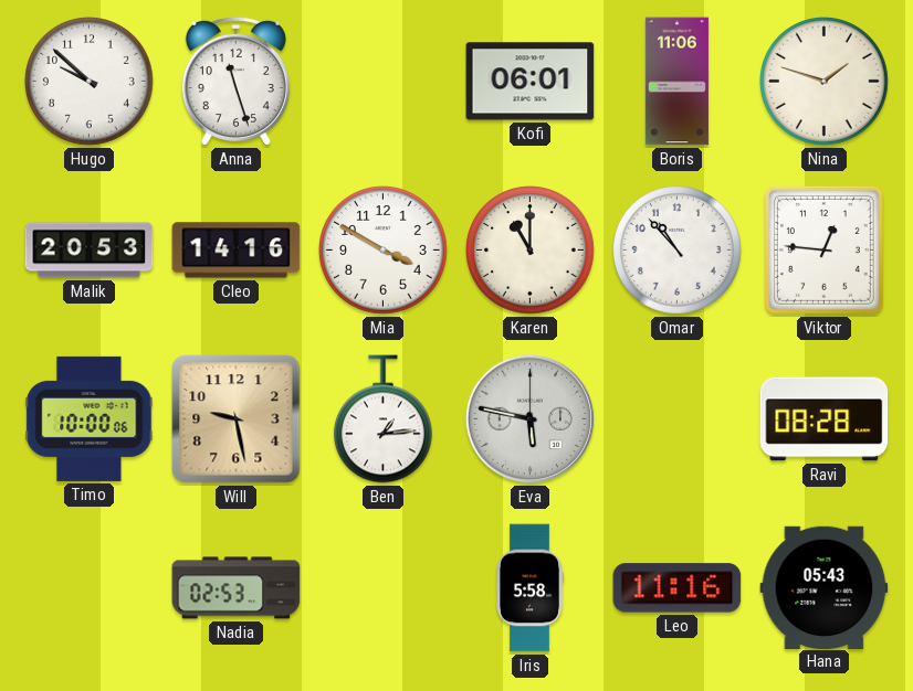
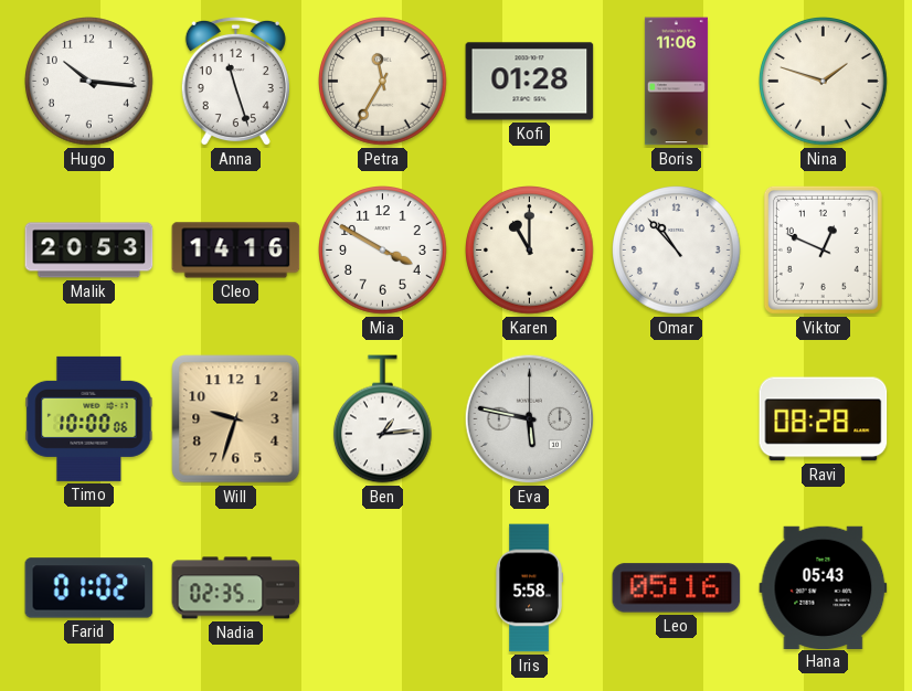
Hugo: 9:52 -> 10:16
Petra: none -> 11:35
Kofi: 06:01 -> 01:28
Viktor: 12:46 -> 12:49
Will: 9:28 -> 9:33
Farid: none -> 01:02
Nadia: 02:53 -> 02:35
Leo: 11:16 -> 05:16
